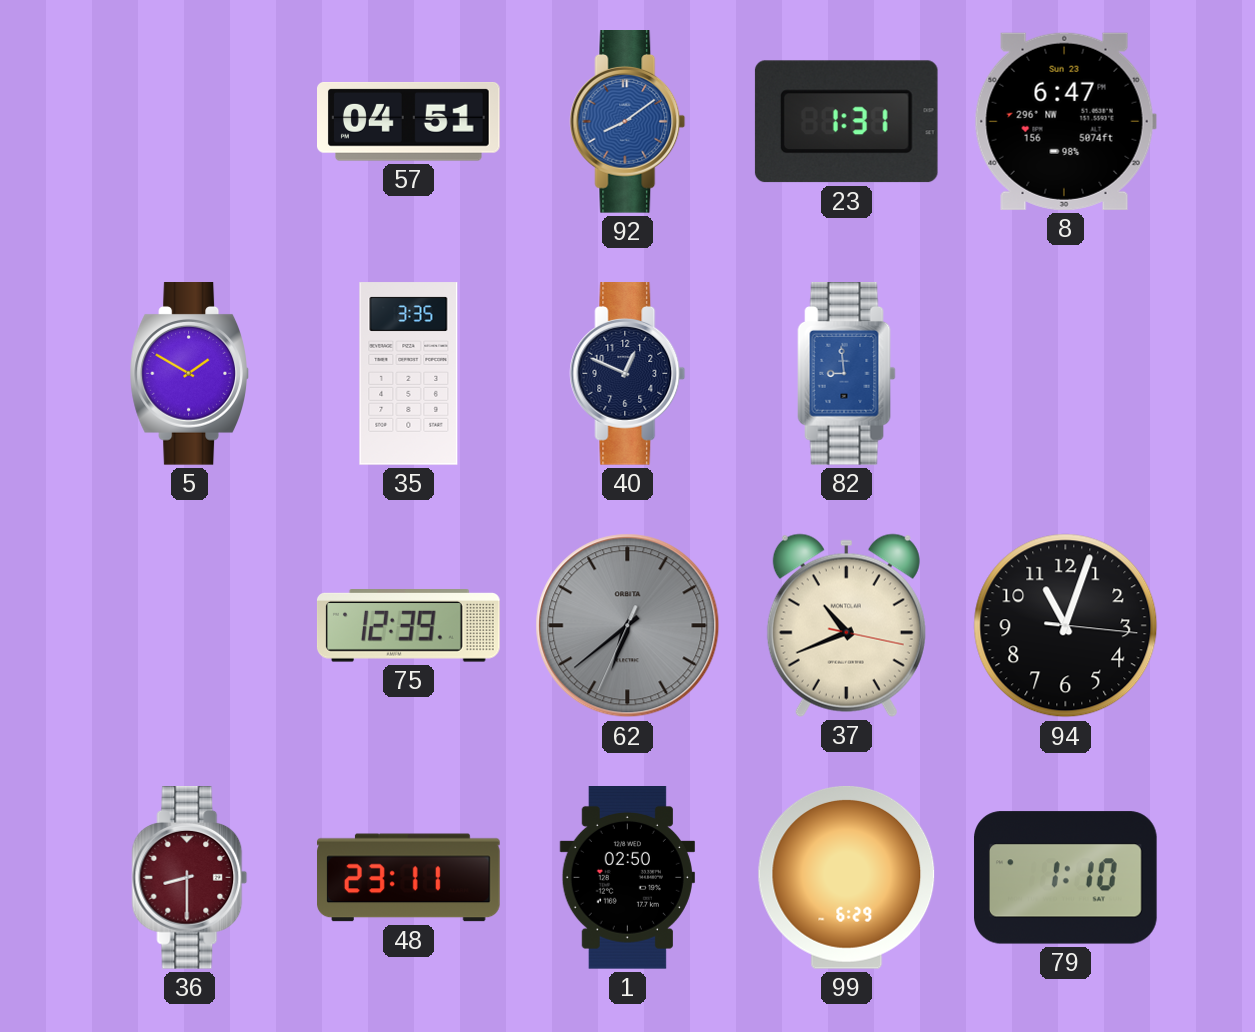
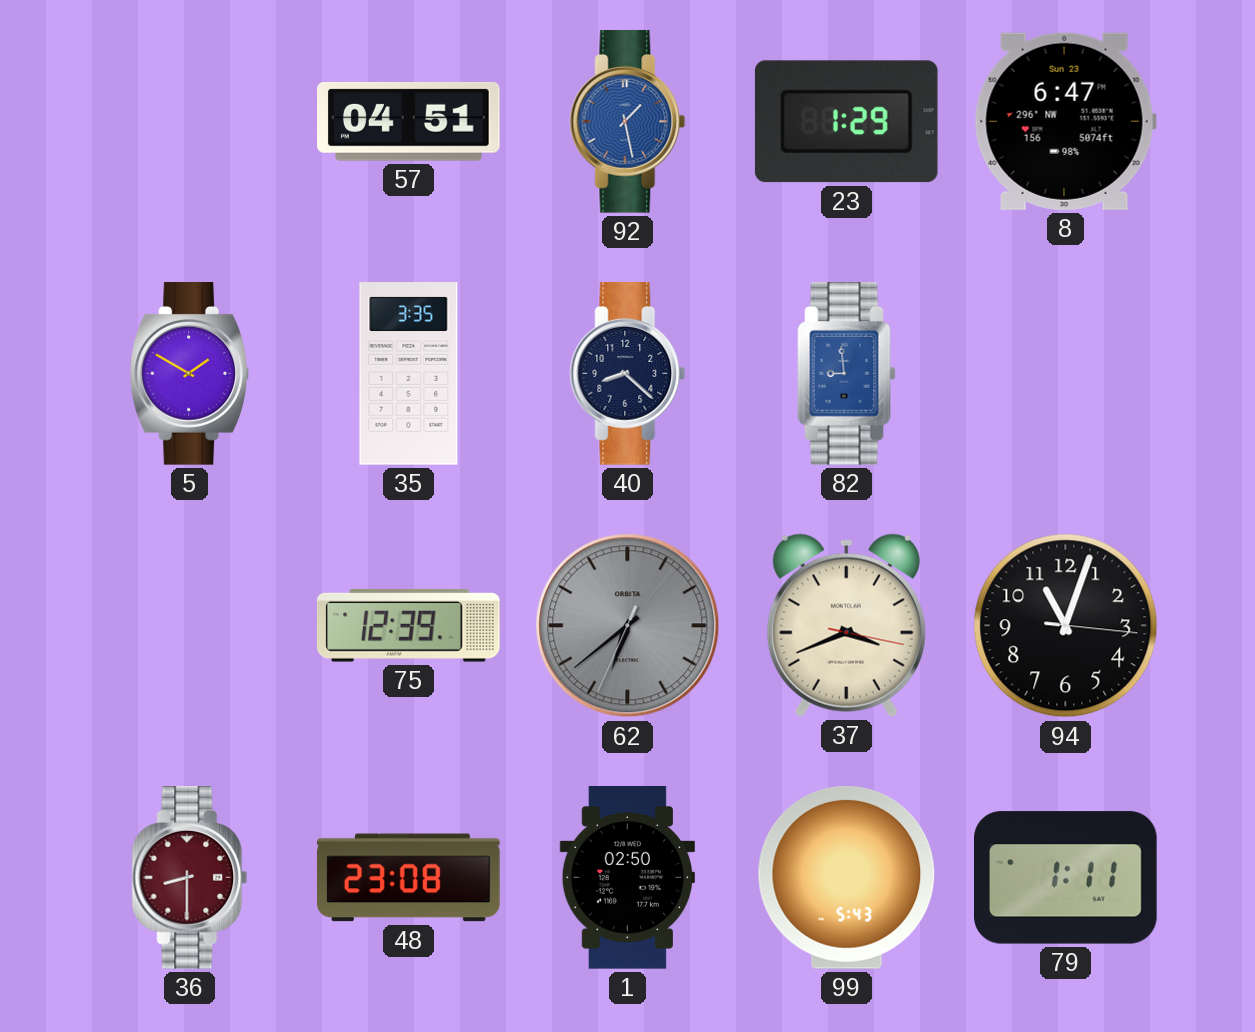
92: 8:09 -> 1:28
23: 1:31 -> 1:29
40: 12:49 -> 8:22
37: 10:41 -> 3:41
48: 23:11 -> 23:08
99: 6:29 -> 5:43
79: 1:10 -> 1:11
